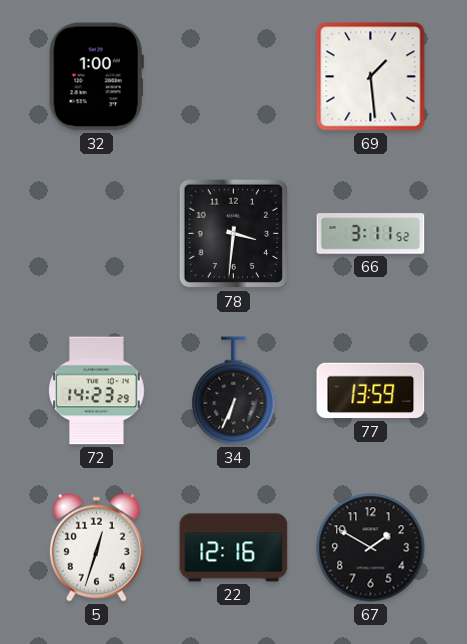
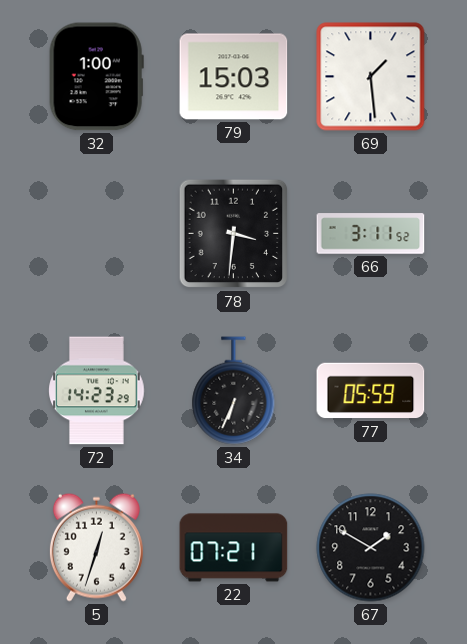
79: none -> 15:03
77: 13:59 -> 05:59
22: 12:16 -> 07:21
